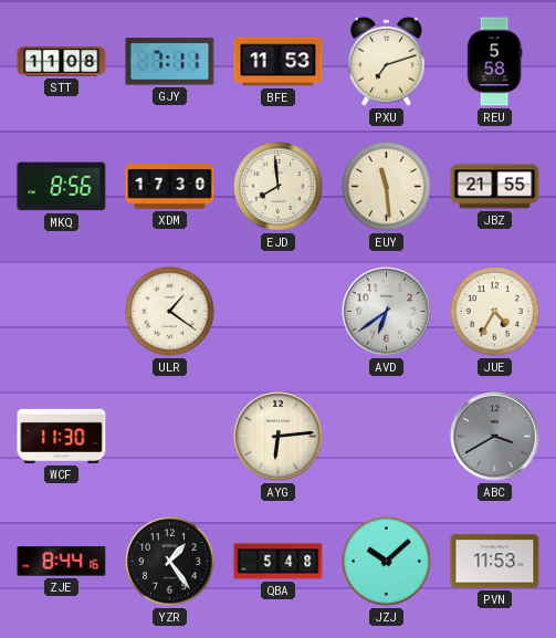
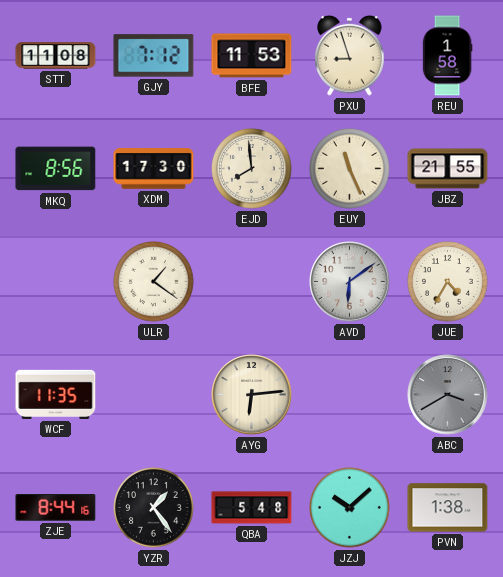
GJY: 7:11 -> 7:12
PXU: 7:12 -> 8:57
REU: 5:58 -> 1:58
EUY: 11:29 -> 11:26
AVD: 6:39 -> 6:09
WCF: 11:30 -> 11:35
PVN: 11:53 -> 1:38
